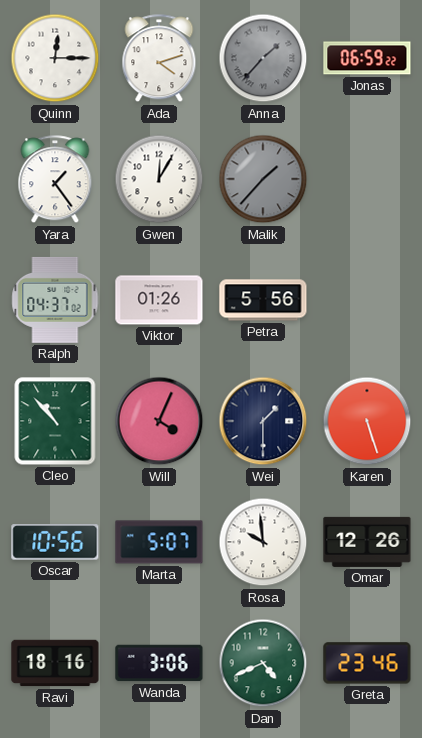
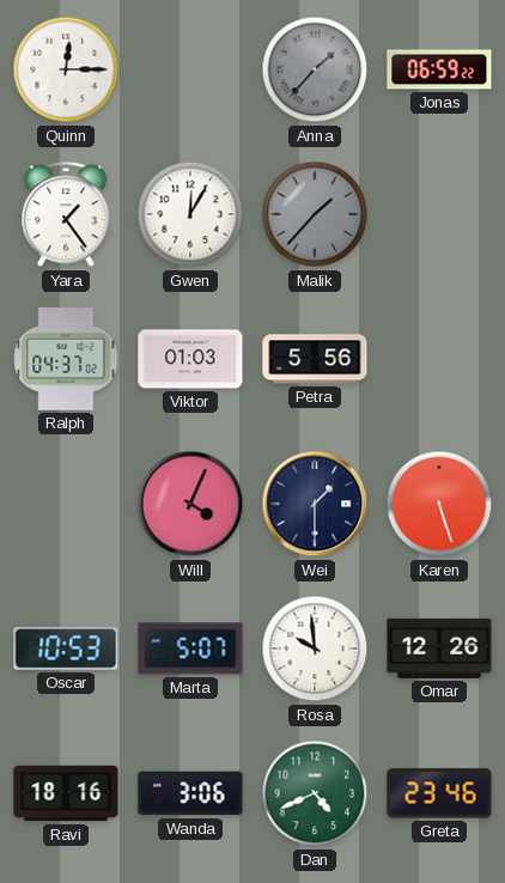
Ada: 4:12 -> none
Viktor: 01:26 -> 01:03
Cleo: 10:53 -> none
Oscar: 10:56 -> 10:53
